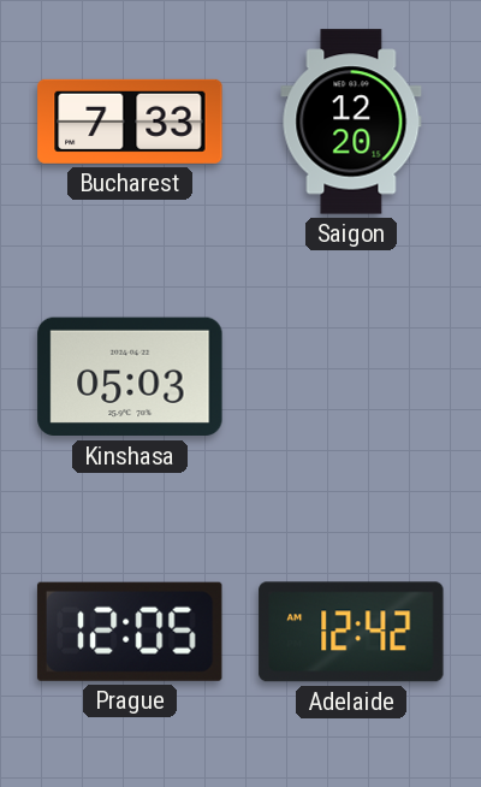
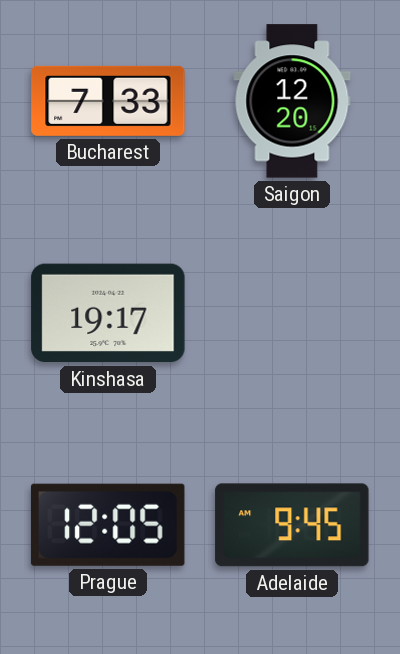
Kinshasa: 05:03 -> 19:17
Adelaide: 12:42 -> 9:45
